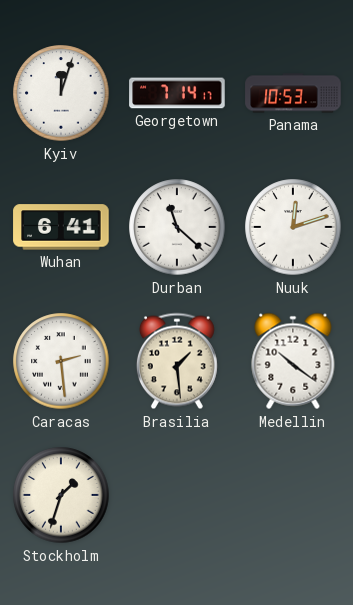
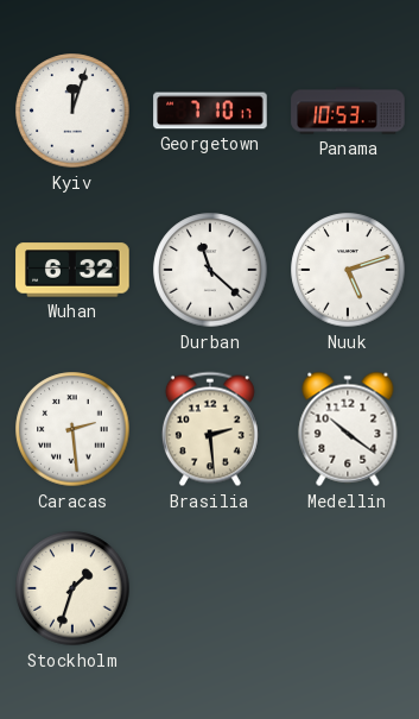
Georgetown: 7:14 -> 7:10
Wuhan: 6:41 -> 6:32
Nuuk: 12:12 -> 5:12
Brasilia: 1:29 -> 2:29
